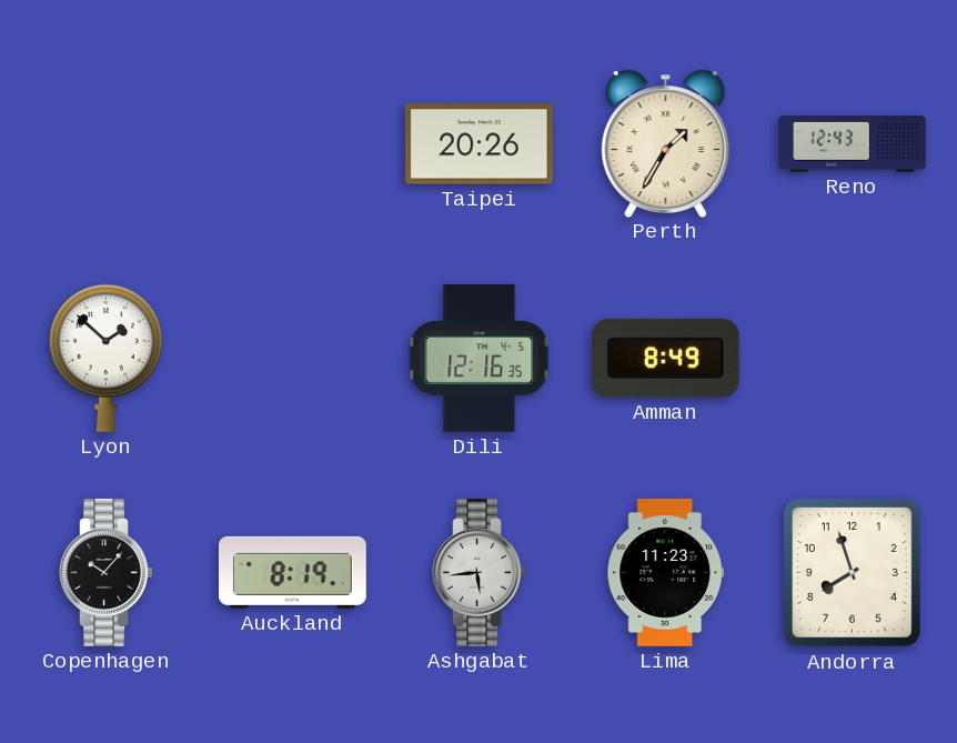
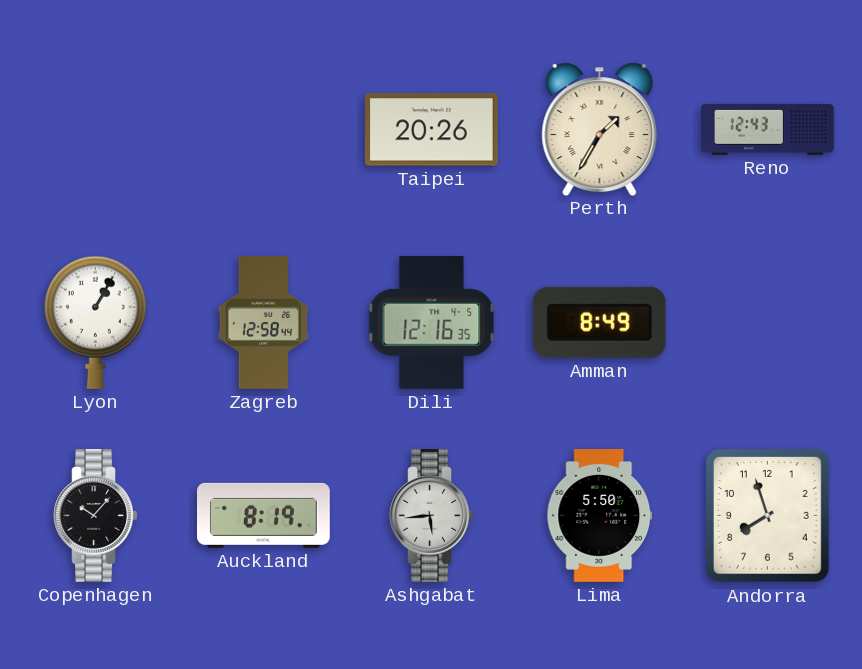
Lyon: 1:52 -> 1:05
Zagreb: none -> 12:58
Lima: 11:23 -> 5:50
